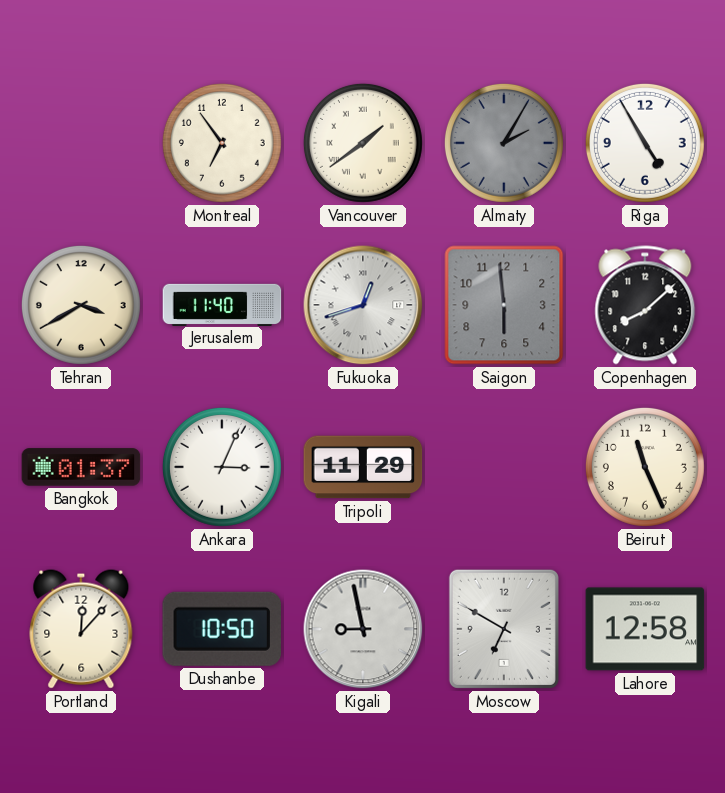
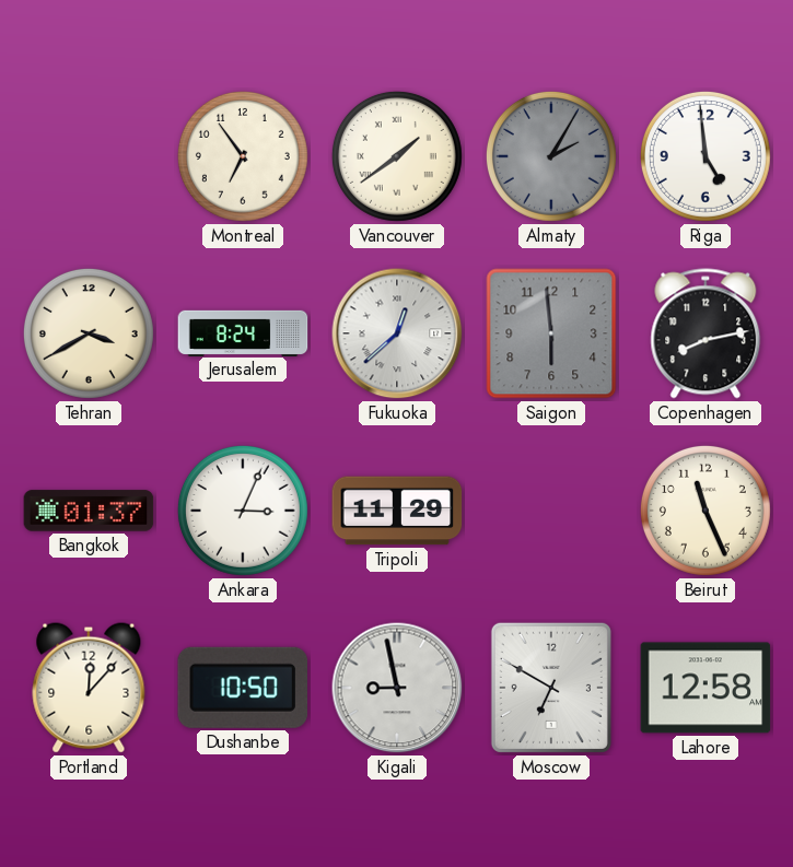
Riga: 4:55 -> 4:59
Jerusalem: 11:40 -> 8:24
Fukuoka: 12:42 -> 12:38
Copenhagen: 8:08 -> 8:13
